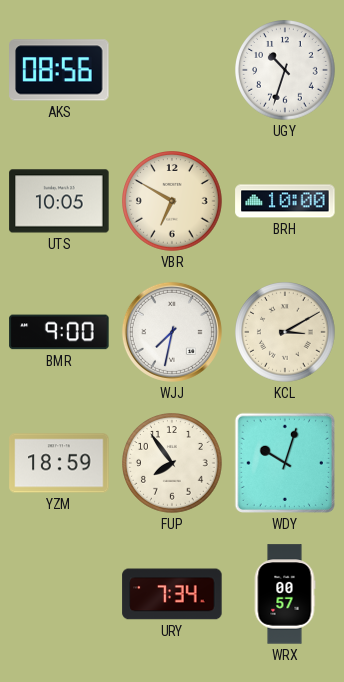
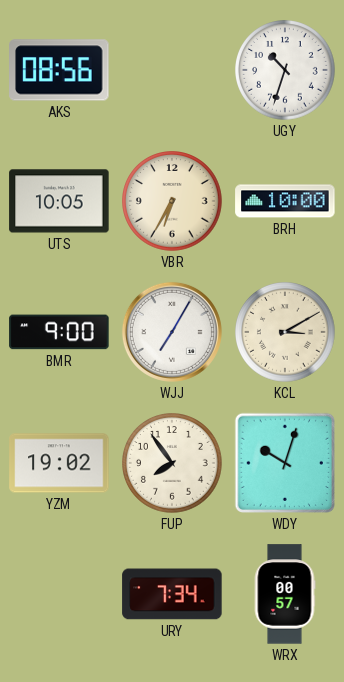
VBR: 6:50 -> 6:35
WJJ: 7:32 -> 7:05
YZM: 18:59 -> 19:02
